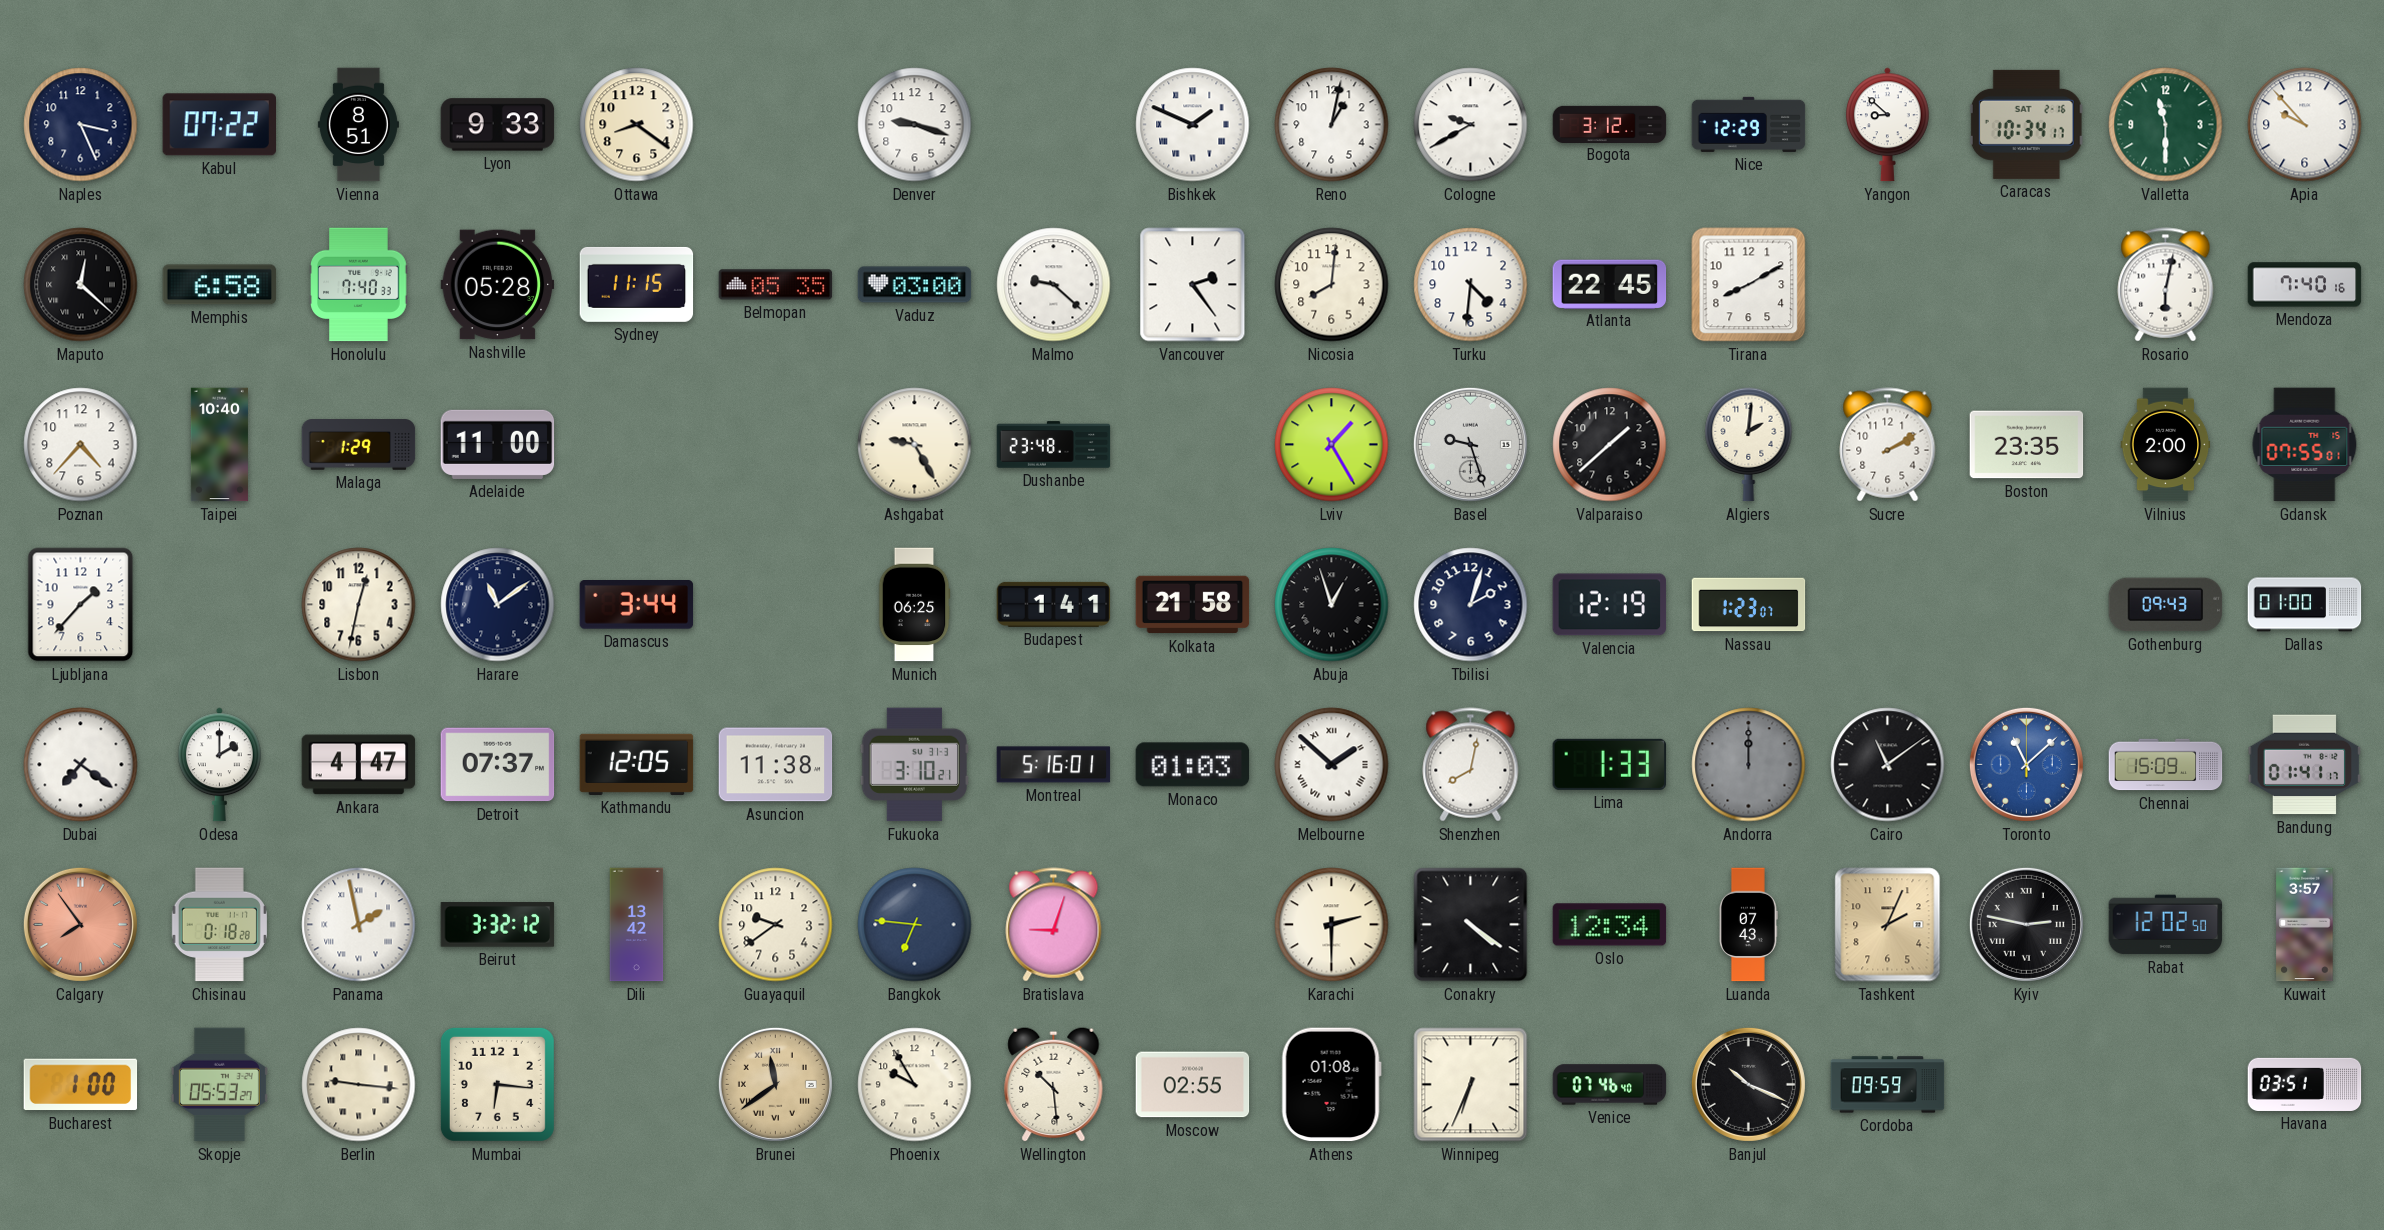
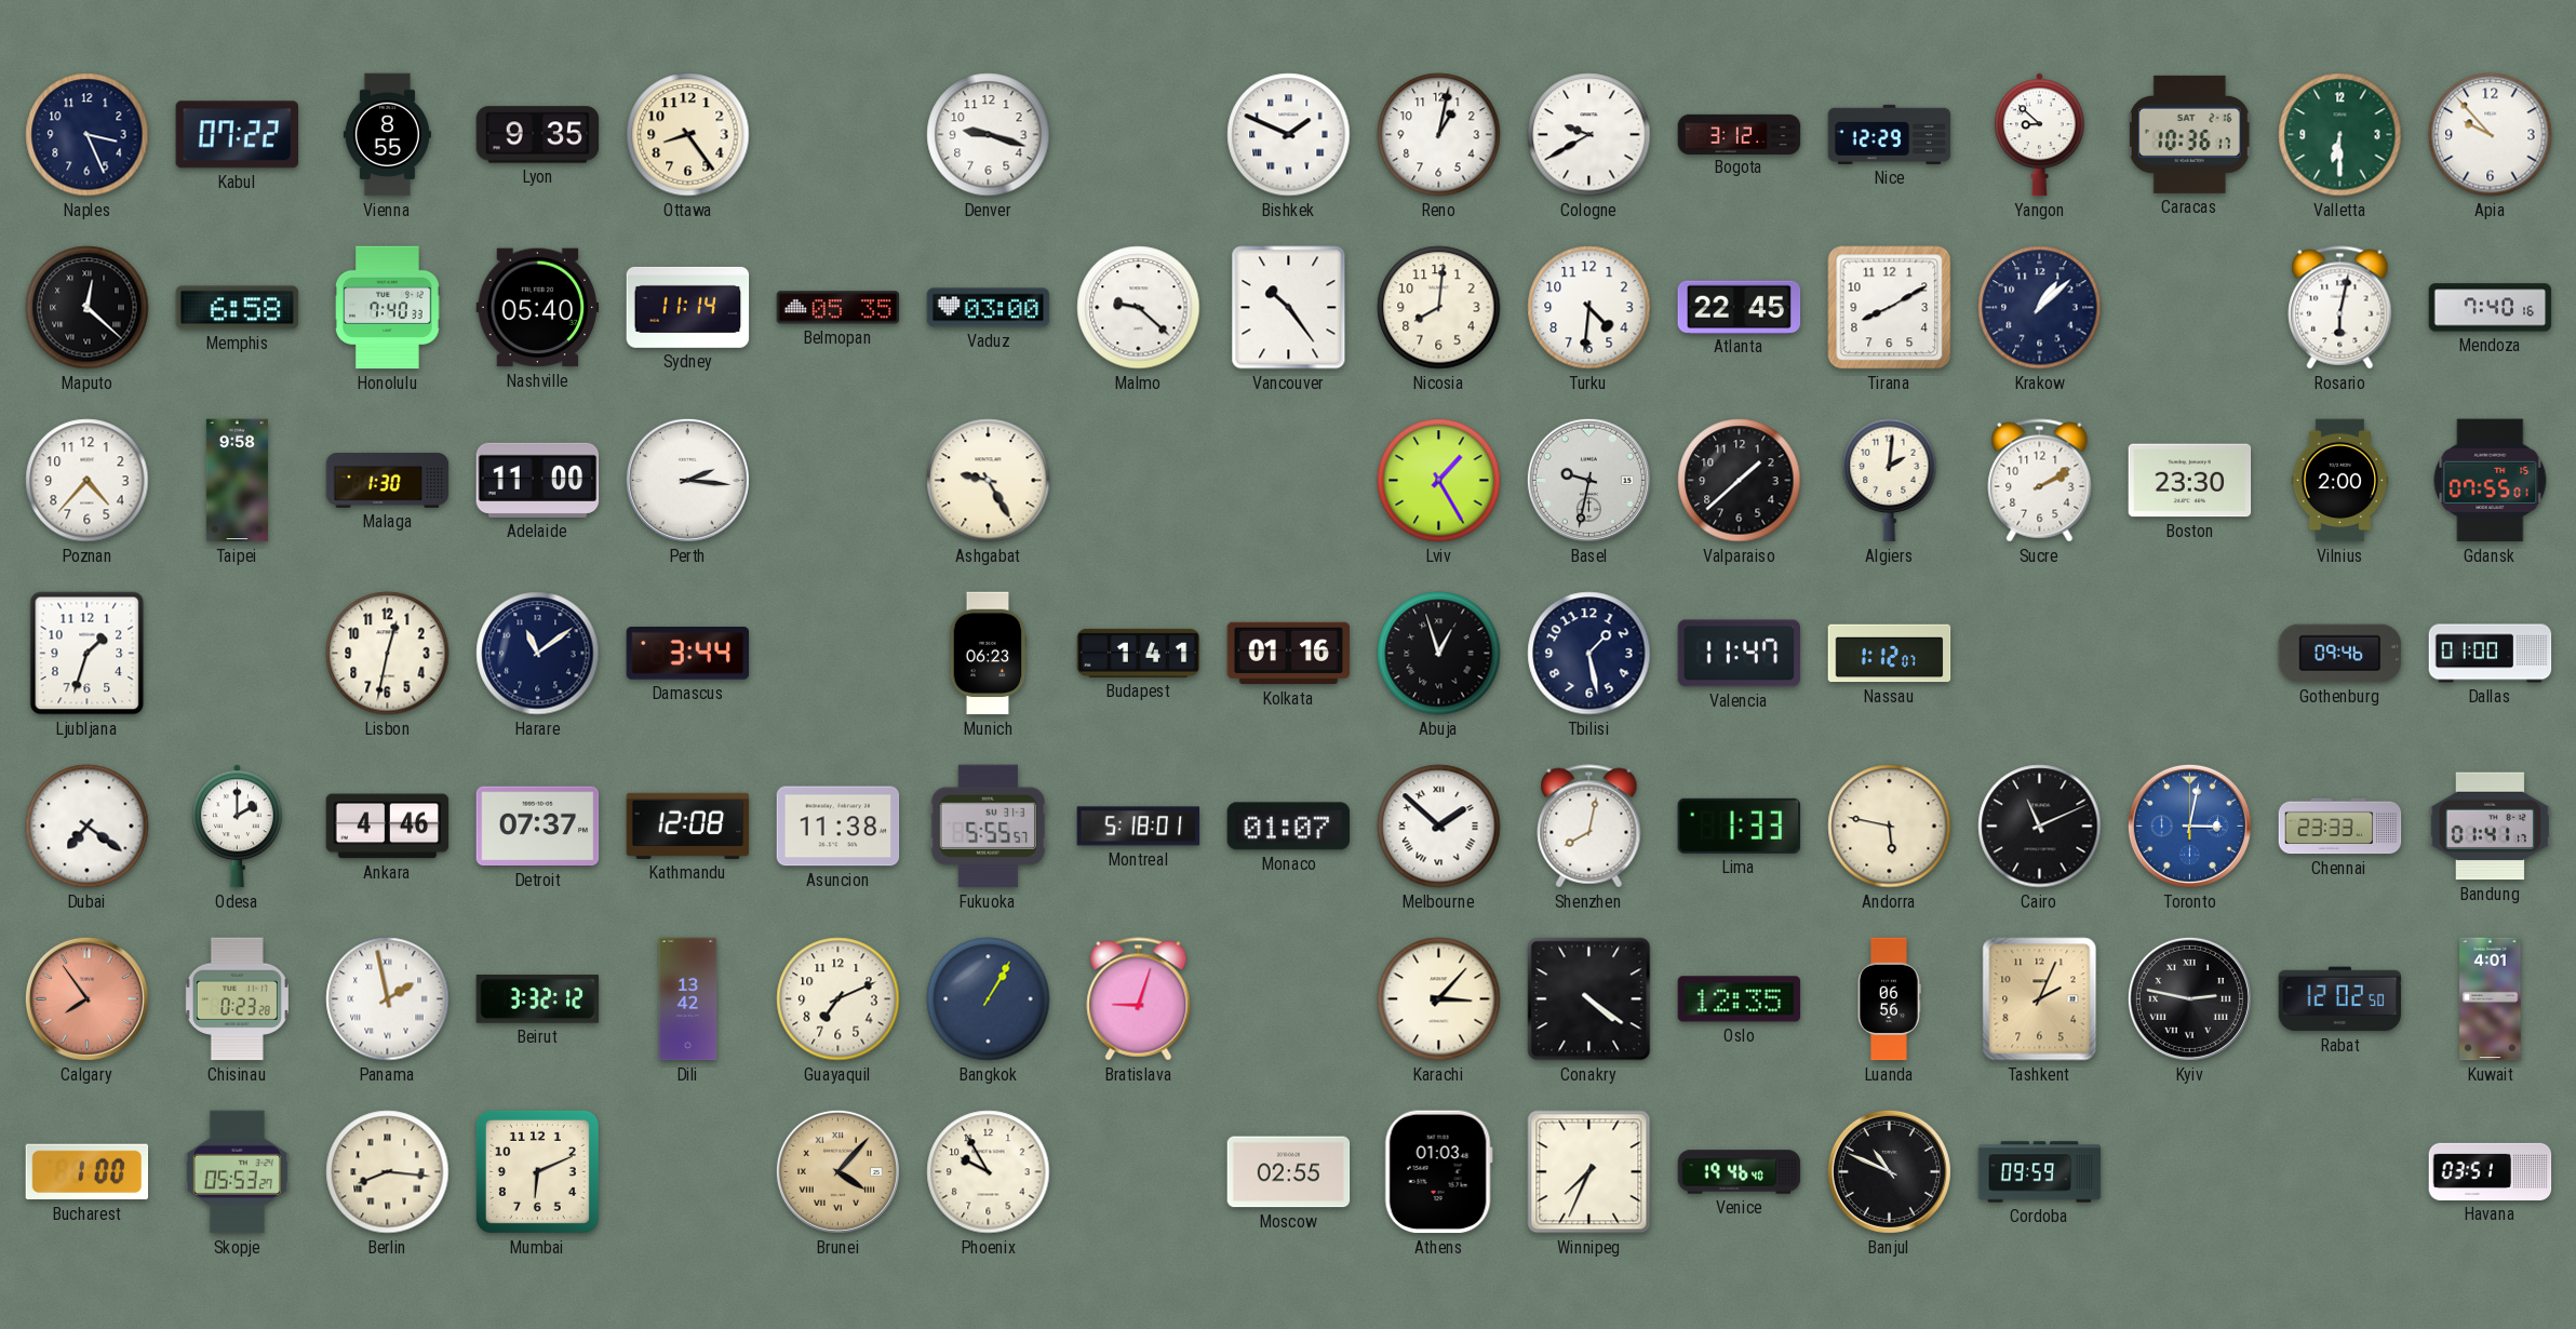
Vienna: 8:51 -> 8:55
Lyon: 9:33 -> 9:35
Ottawa: 8:21 -> 8:24
Caracas: 10:34 -> 10:36
Valletta: 11:30 -> 6:30
Nashville: 05:28 -> 05:40
Sydney: 11:15 -> 11:14
Vancouver: 2:24 -> 10:24
Krakow: none -> 1:08
Taipei: 10:40 -> 9:58
Malaga: 1:29 -> 1:30
Perth: none -> 2:16
Dushanbe: 23:48 -> none
Basel: 9:27 -> 9:32
Boston: 23:35 -> 23:30
Ljubljana: 1:37 -> 1:33
Munich: 06:25 -> 06:23
Kolkata: 21:58 -> 01:16
Tbilisi: 2:03 -> 1:28
Valencia: 12:19 -> 11:47
Nassau: 1:23 -> 1:12
Gothenburg: 09:43 -> 09:46
Ankara: 4:47 -> 4:46
Kathmandu: 12:05 -> 12:08
Fukuoka: 3:10 -> 5:55
Montreal: 5:16 -> 5:18
Monaco: 01:03 -> 01:07
Andorra: 12:00 -> 5:47
Andorra dial: grey -> cream
Cairo: 11:09 -> 11:11
Toronto: 11:08 -> 3:02
Chennai: 15:09 -> 23:33
Chisinau: 0:18 -> 0:23
Guayaquil: 9:39 -> 7:11
Bangkok: 6:46 -> 1:05
Karachi: 2:30 -> 3:07
Oslo: 12:34 -> 12:35
Luanda: 07:43 -> 06:56
Kuwait: 3:57 -> 4:01
Berlin: 9:16 -> 8:16
Mumbai: 6:16 -> 6:11
Brunei: 11:39 -> 4:07
Wellington: 10:29 -> none
Athens: 01:08 -> 01:03
Winnipeg: 6:34 -> 7:34
Venice: 07:46 -> 19:46
Banjul: 10:19 -> 10:49
